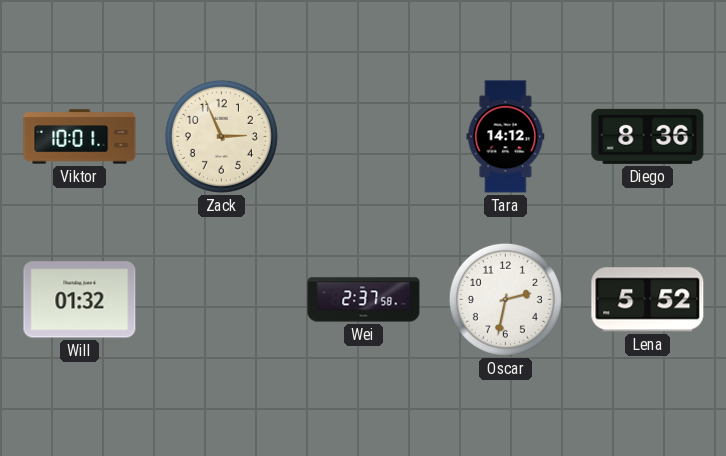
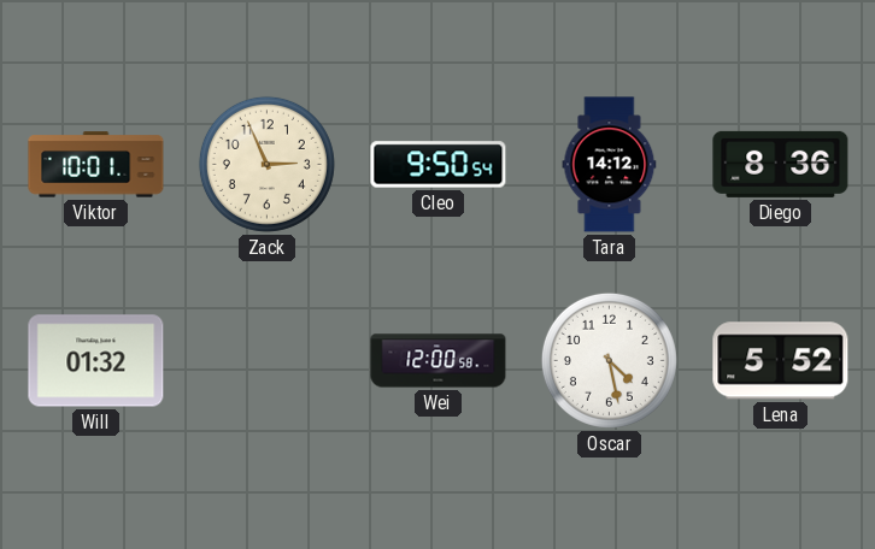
Cleo: none -> 9:50
Wei: 2:37 -> 12:00
Oscar: 2:32 -> 4:28
